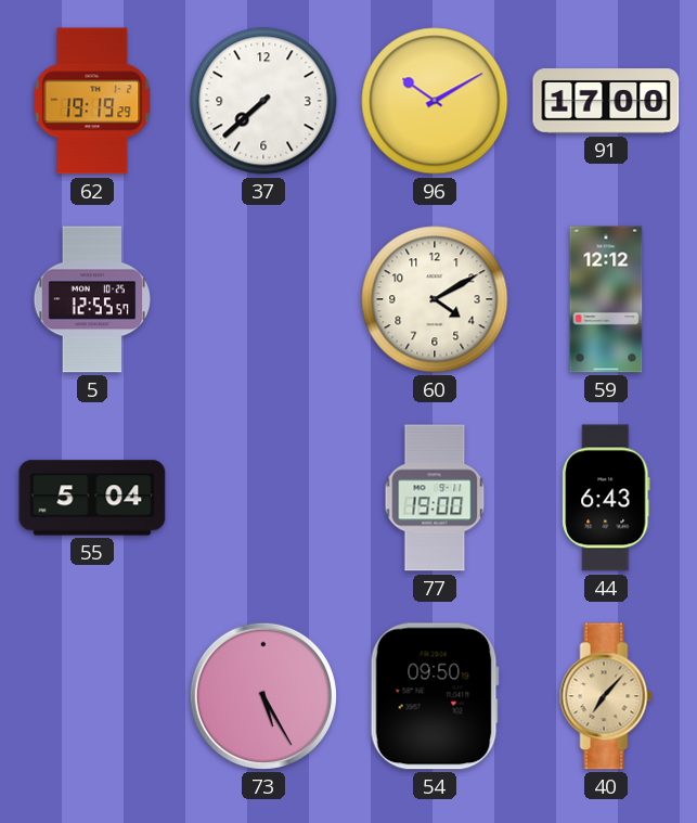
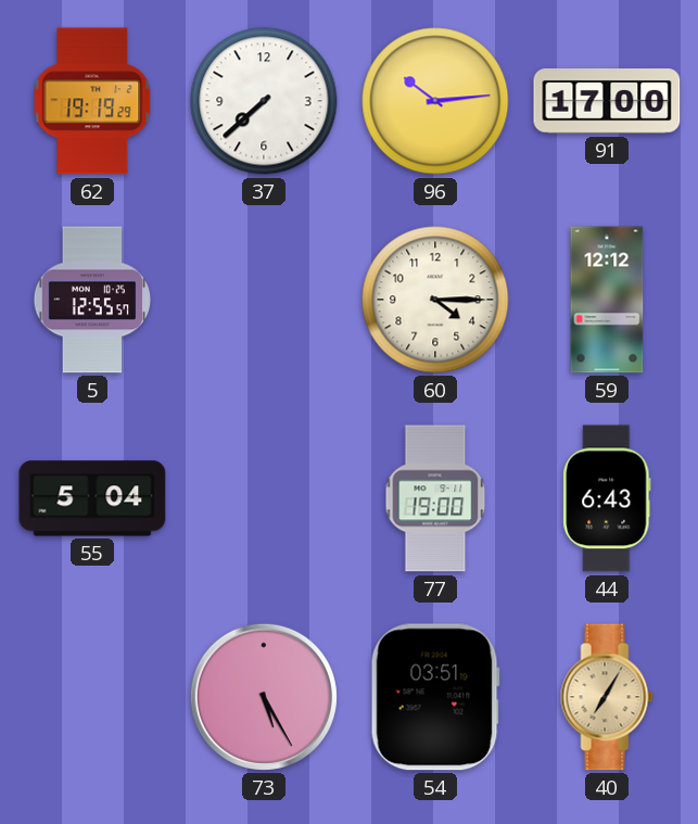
96: 10:10 -> 10:14
60: 4:10 -> 4:15
54: 09:50 -> 03:51
40: 7:07 -> 7:05
